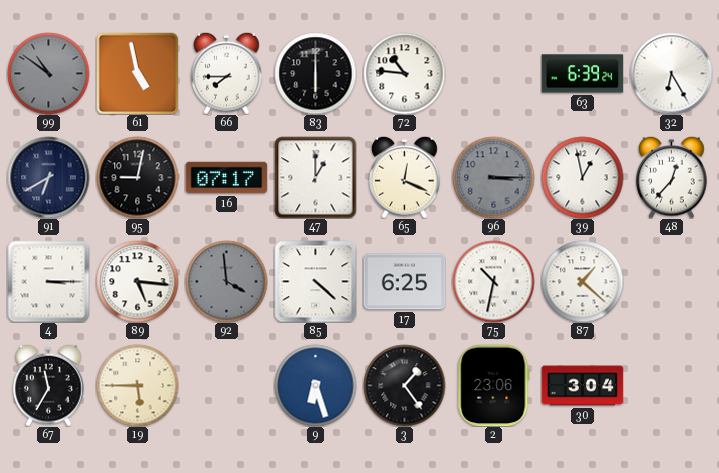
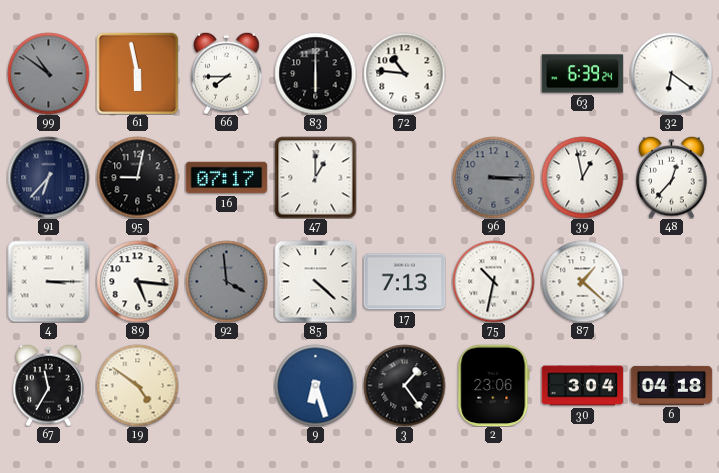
61: 4:58 -> 5:58
32: 6:25 -> 6:21
91: 6:40 -> 6:37
65: 12:19 -> none
17: 6:25 -> 7:13
19: 5:45 -> 4:51
6: none -> 04:18
